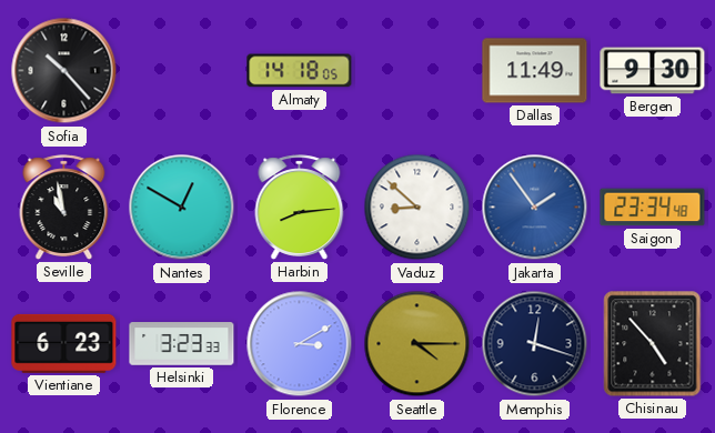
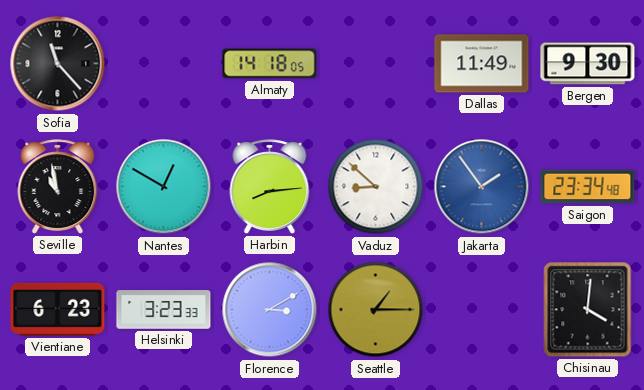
Sofia: 10:23 -> 11:23
Seattle: 4:15 -> 1:15
Memphis: 12:18 -> none
Chisinau: 4:53 -> 4:01
